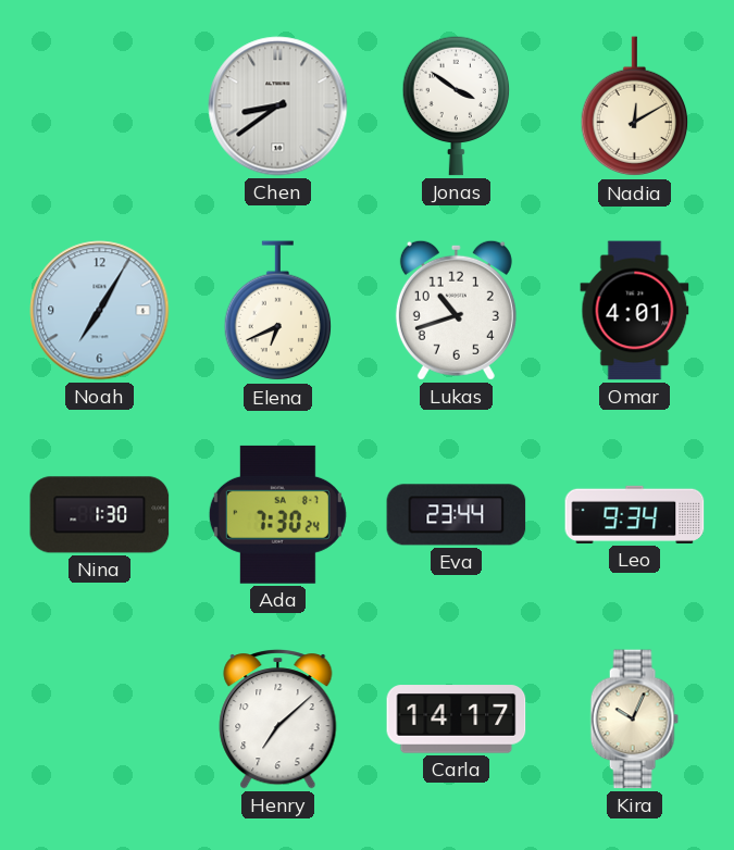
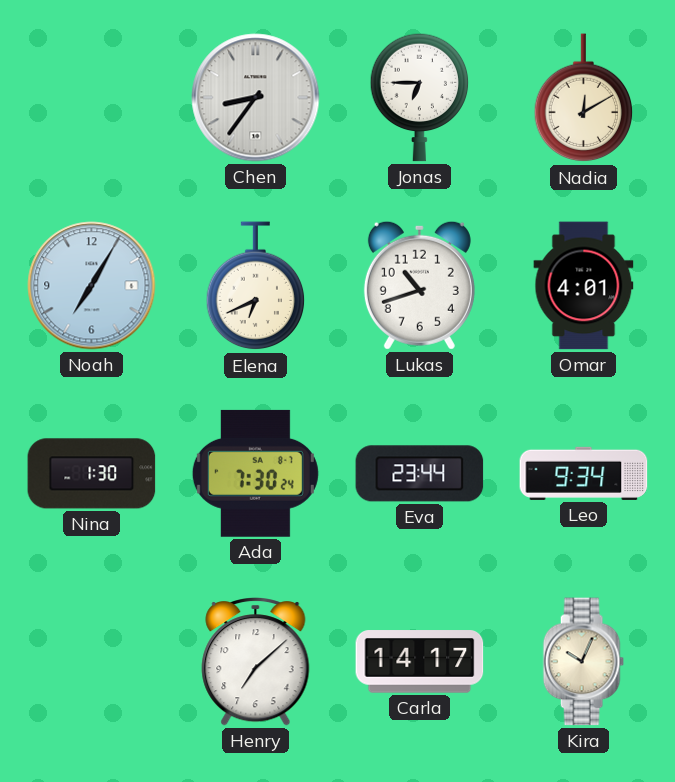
Chen: 8:39 -> 8:36
Jonas: 3:51 -> 6:45
